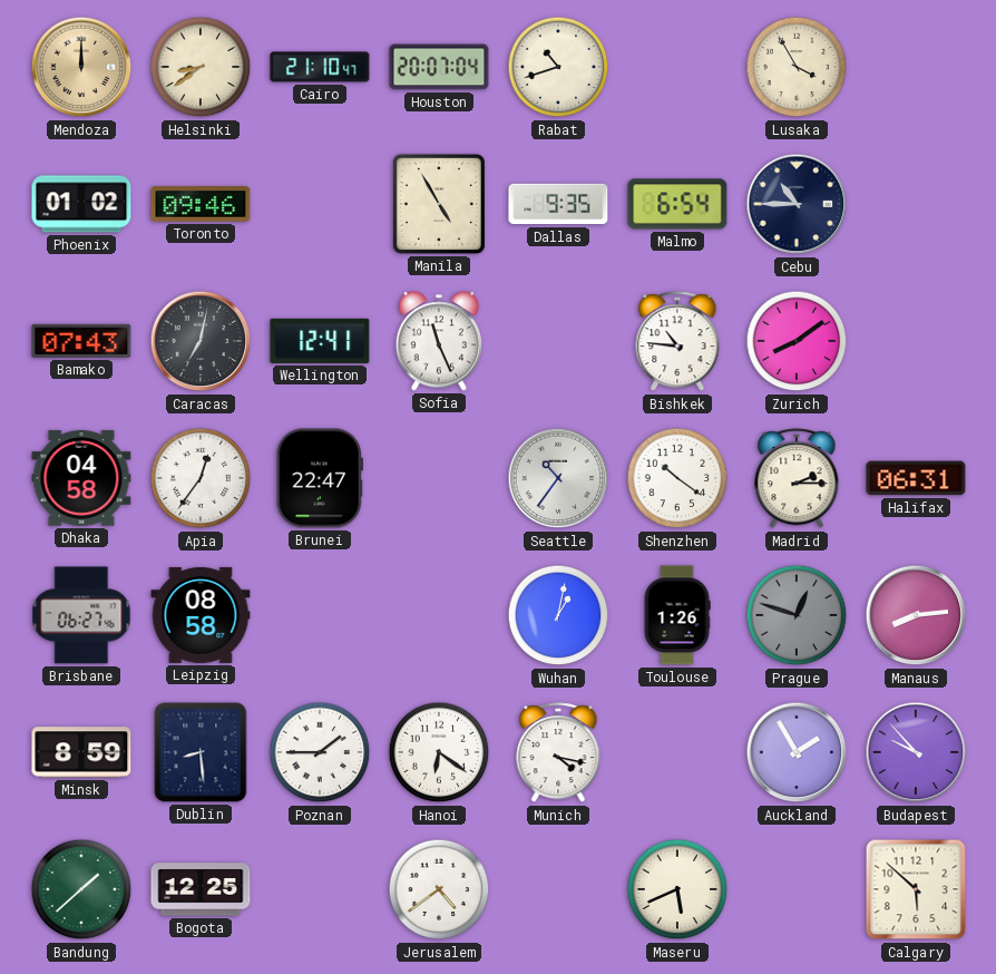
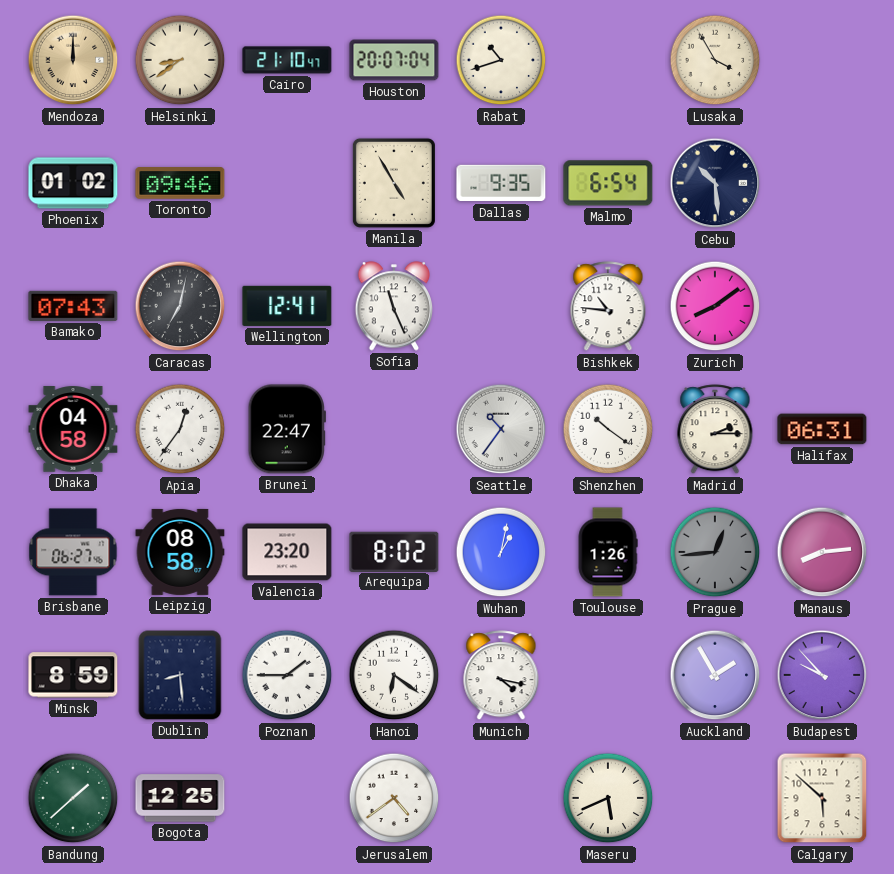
Cebu: 10:45 -> 10:29
Valencia: none -> 23:20
Arequipa: none -> 8:02
Prague: 12:48 -> 12:44
